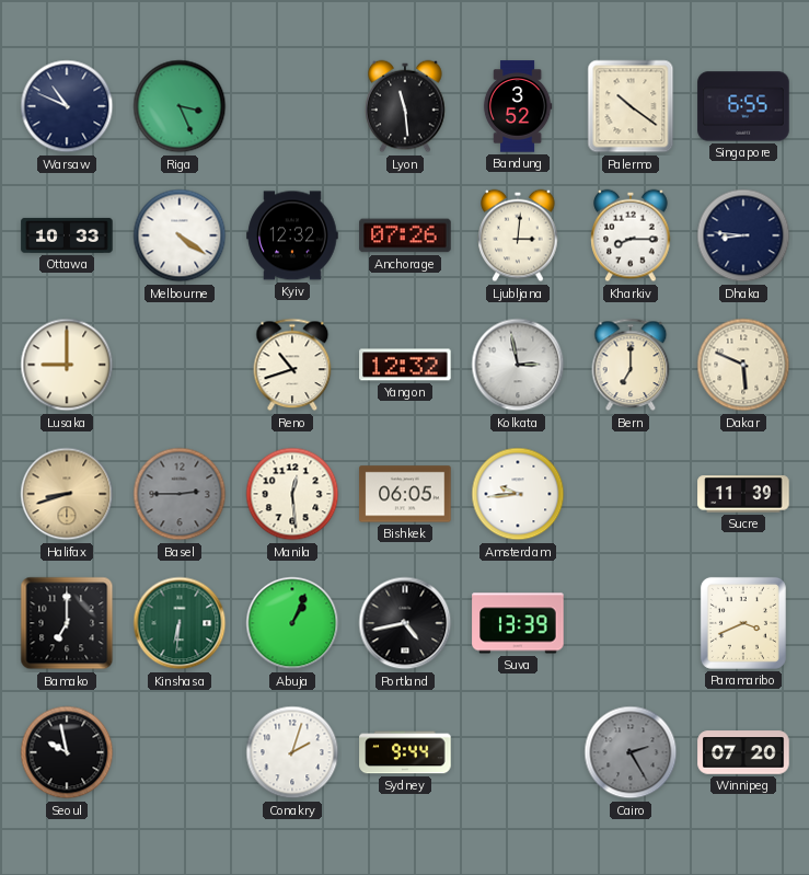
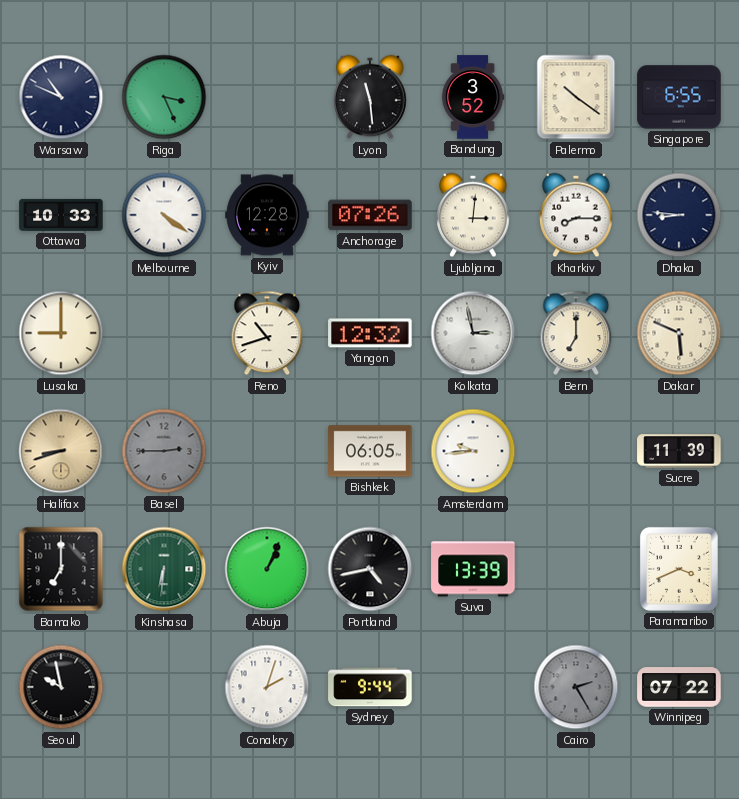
Kyiv: 12:32 -> 12:28
Manila: 12:29 -> none
Winnipeg: 07:20 -> 07:22
